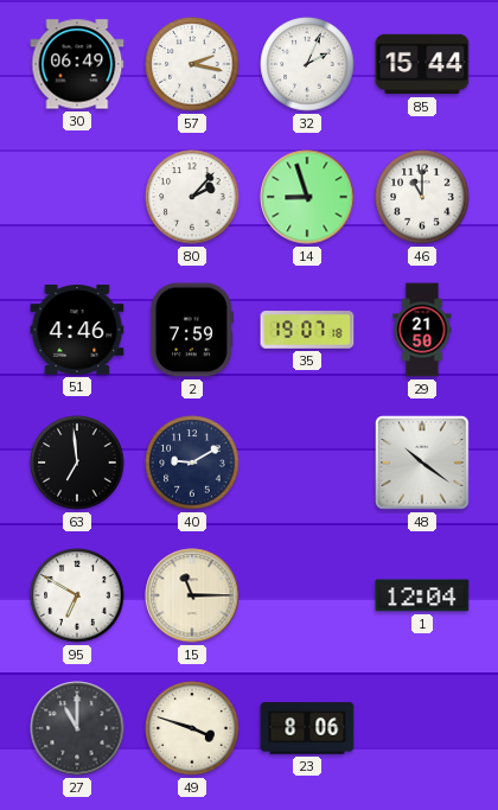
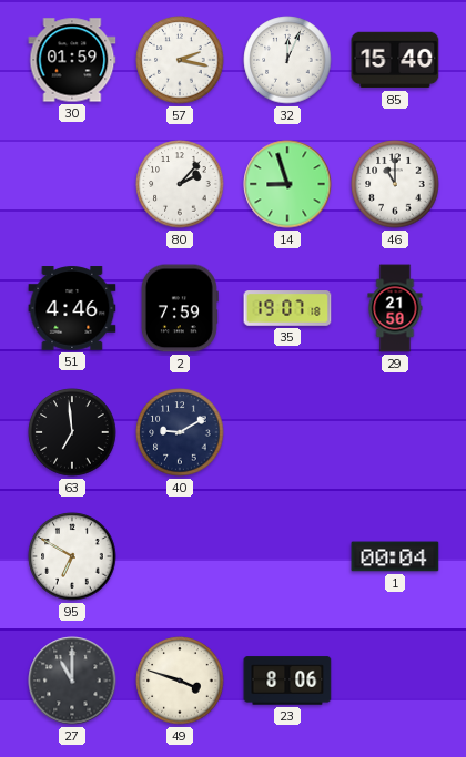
30: 06:49 -> 01:59
32: 2:04 -> 12:04
85: 15:44 -> 15:40
48: 10:21 -> none
15: 11:15 -> none
1: 12:04 -> 00:04
